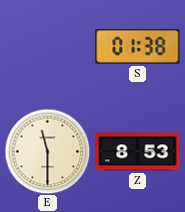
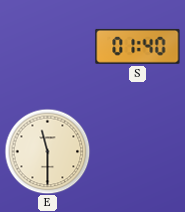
S: 01:38 -> 01:40
Z: 8:53 -> none
